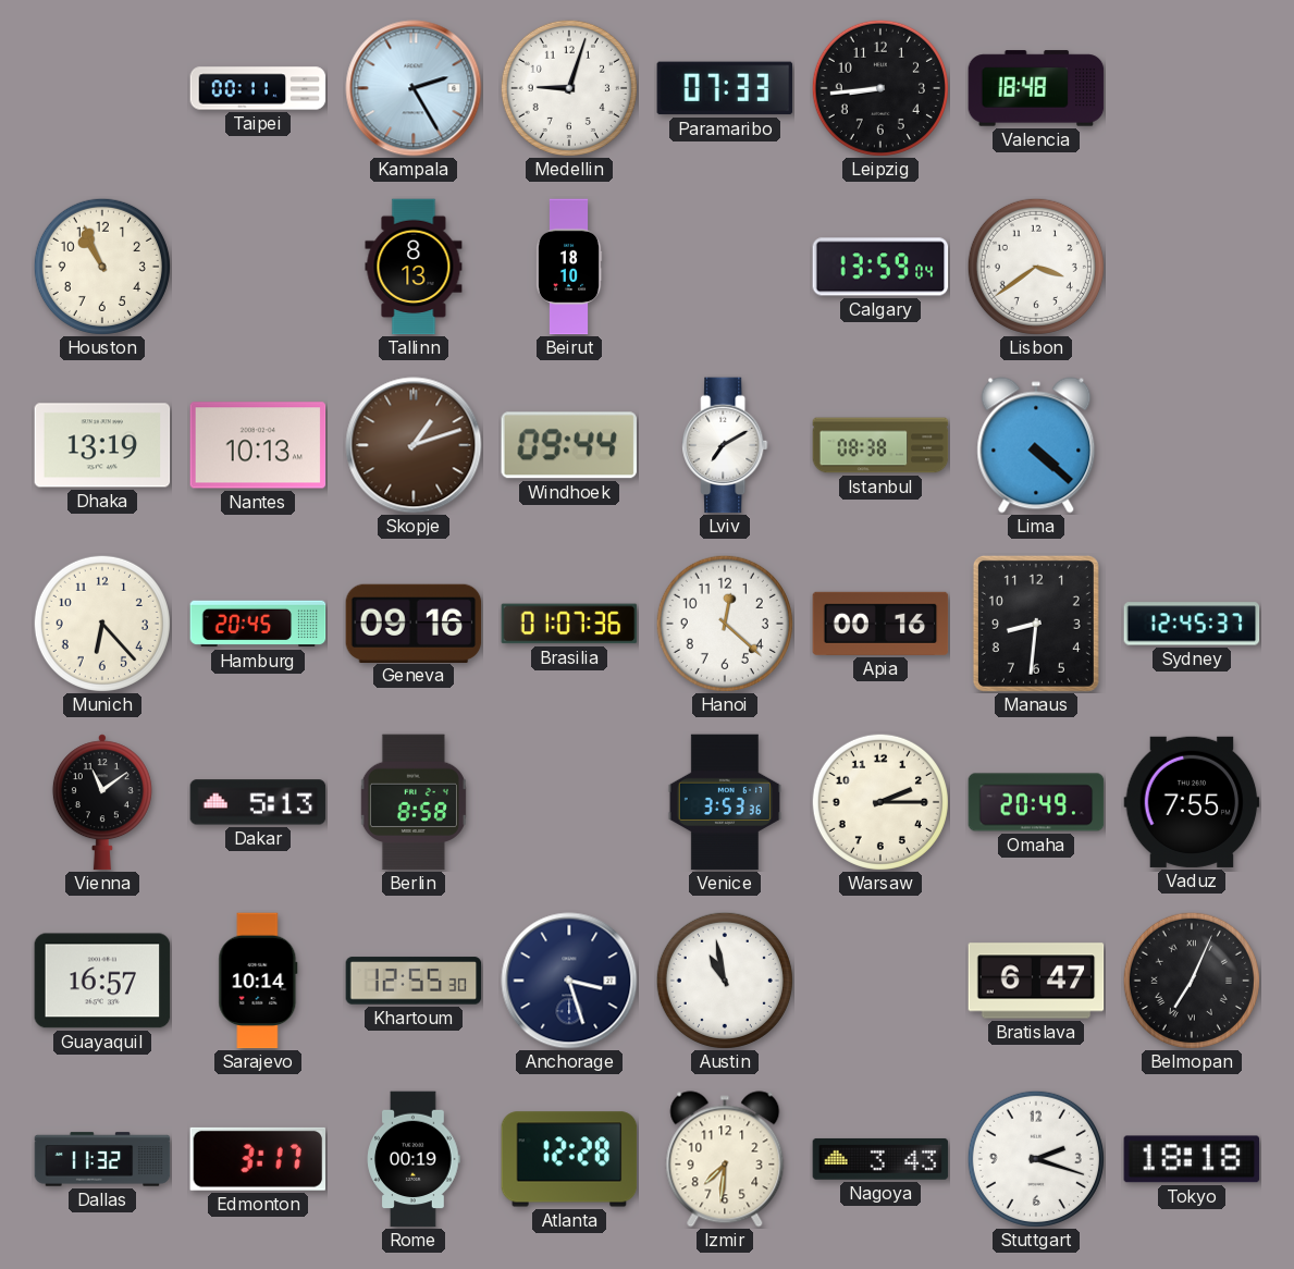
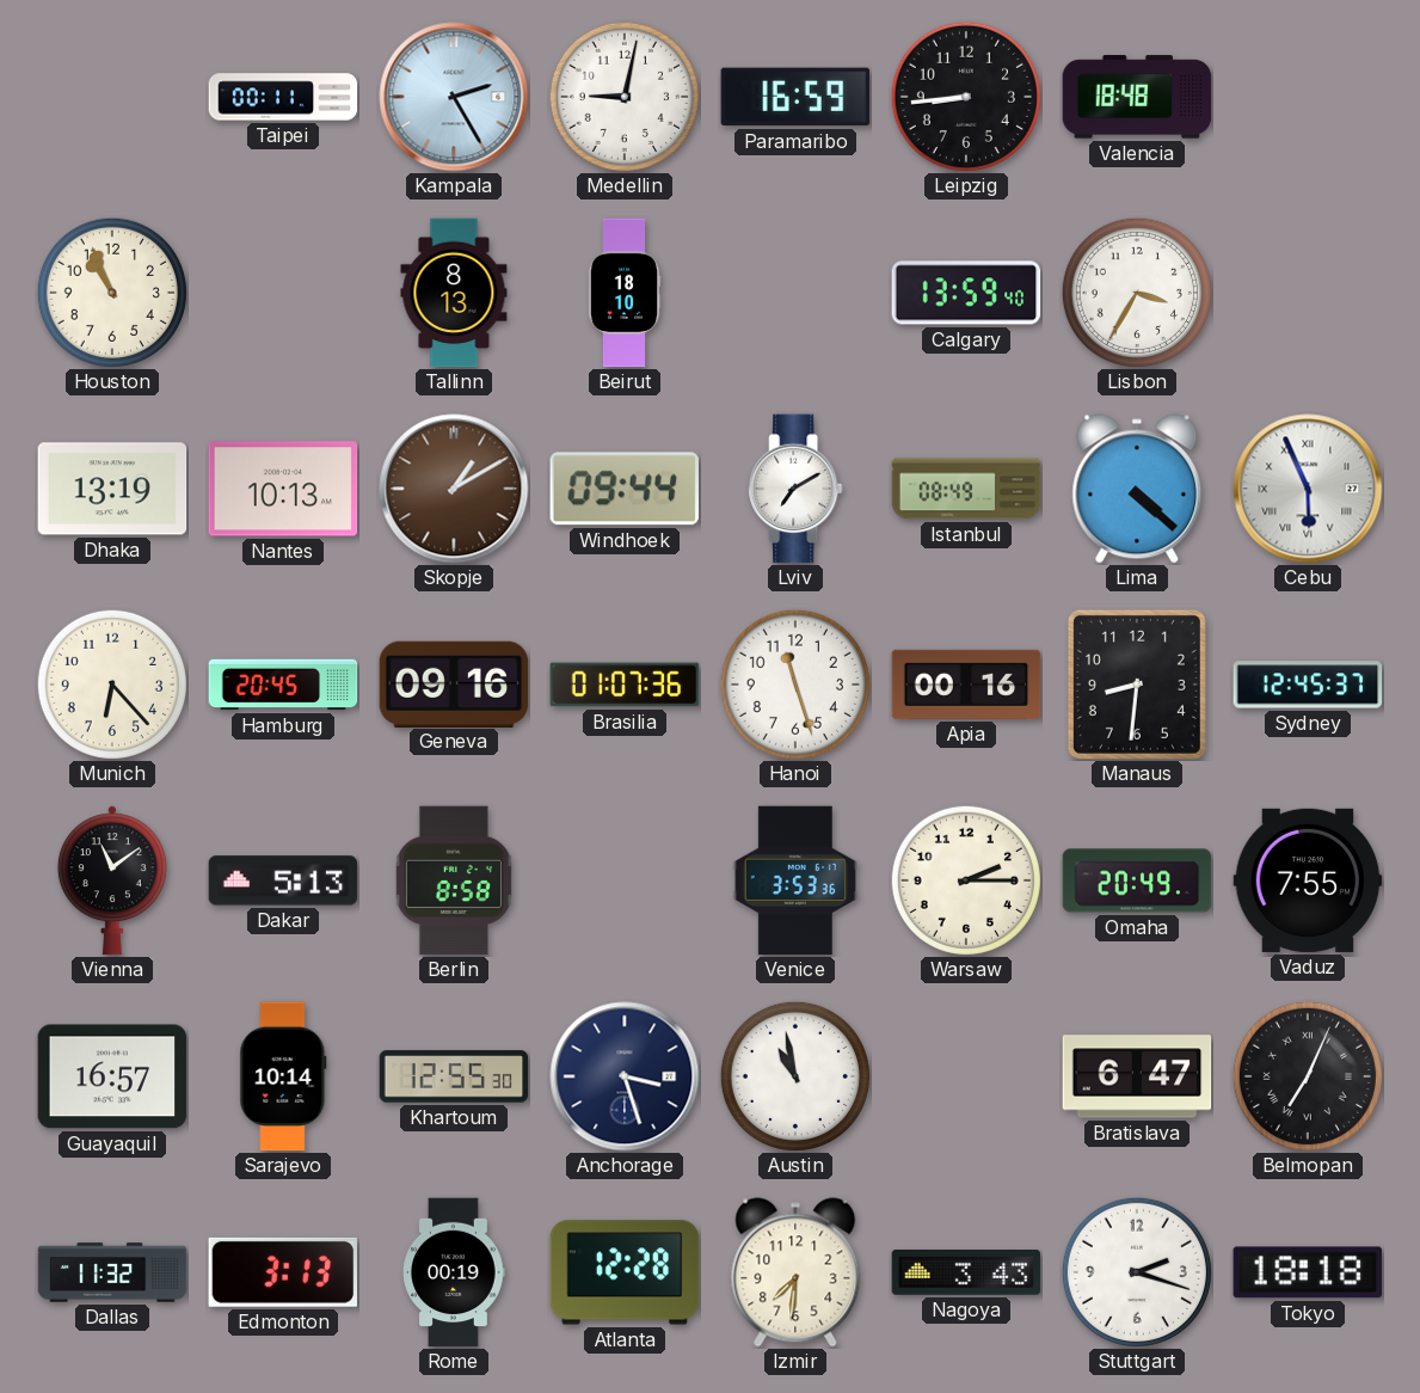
Medellin: 9:03 -> 9:02
Paramaribo: 07:33 -> 16:59
Calgary: 13:59:04 -> 13:59:40
Lisbon: 3:39 -> 3:35
Skopje: 1:12 -> 1:10
Istanbul: 08:38 -> 08:49
Cebu: none -> 5:56
Hanoi: 12:22 -> 11:27
Edmonton: 3:17 -> 3:13
